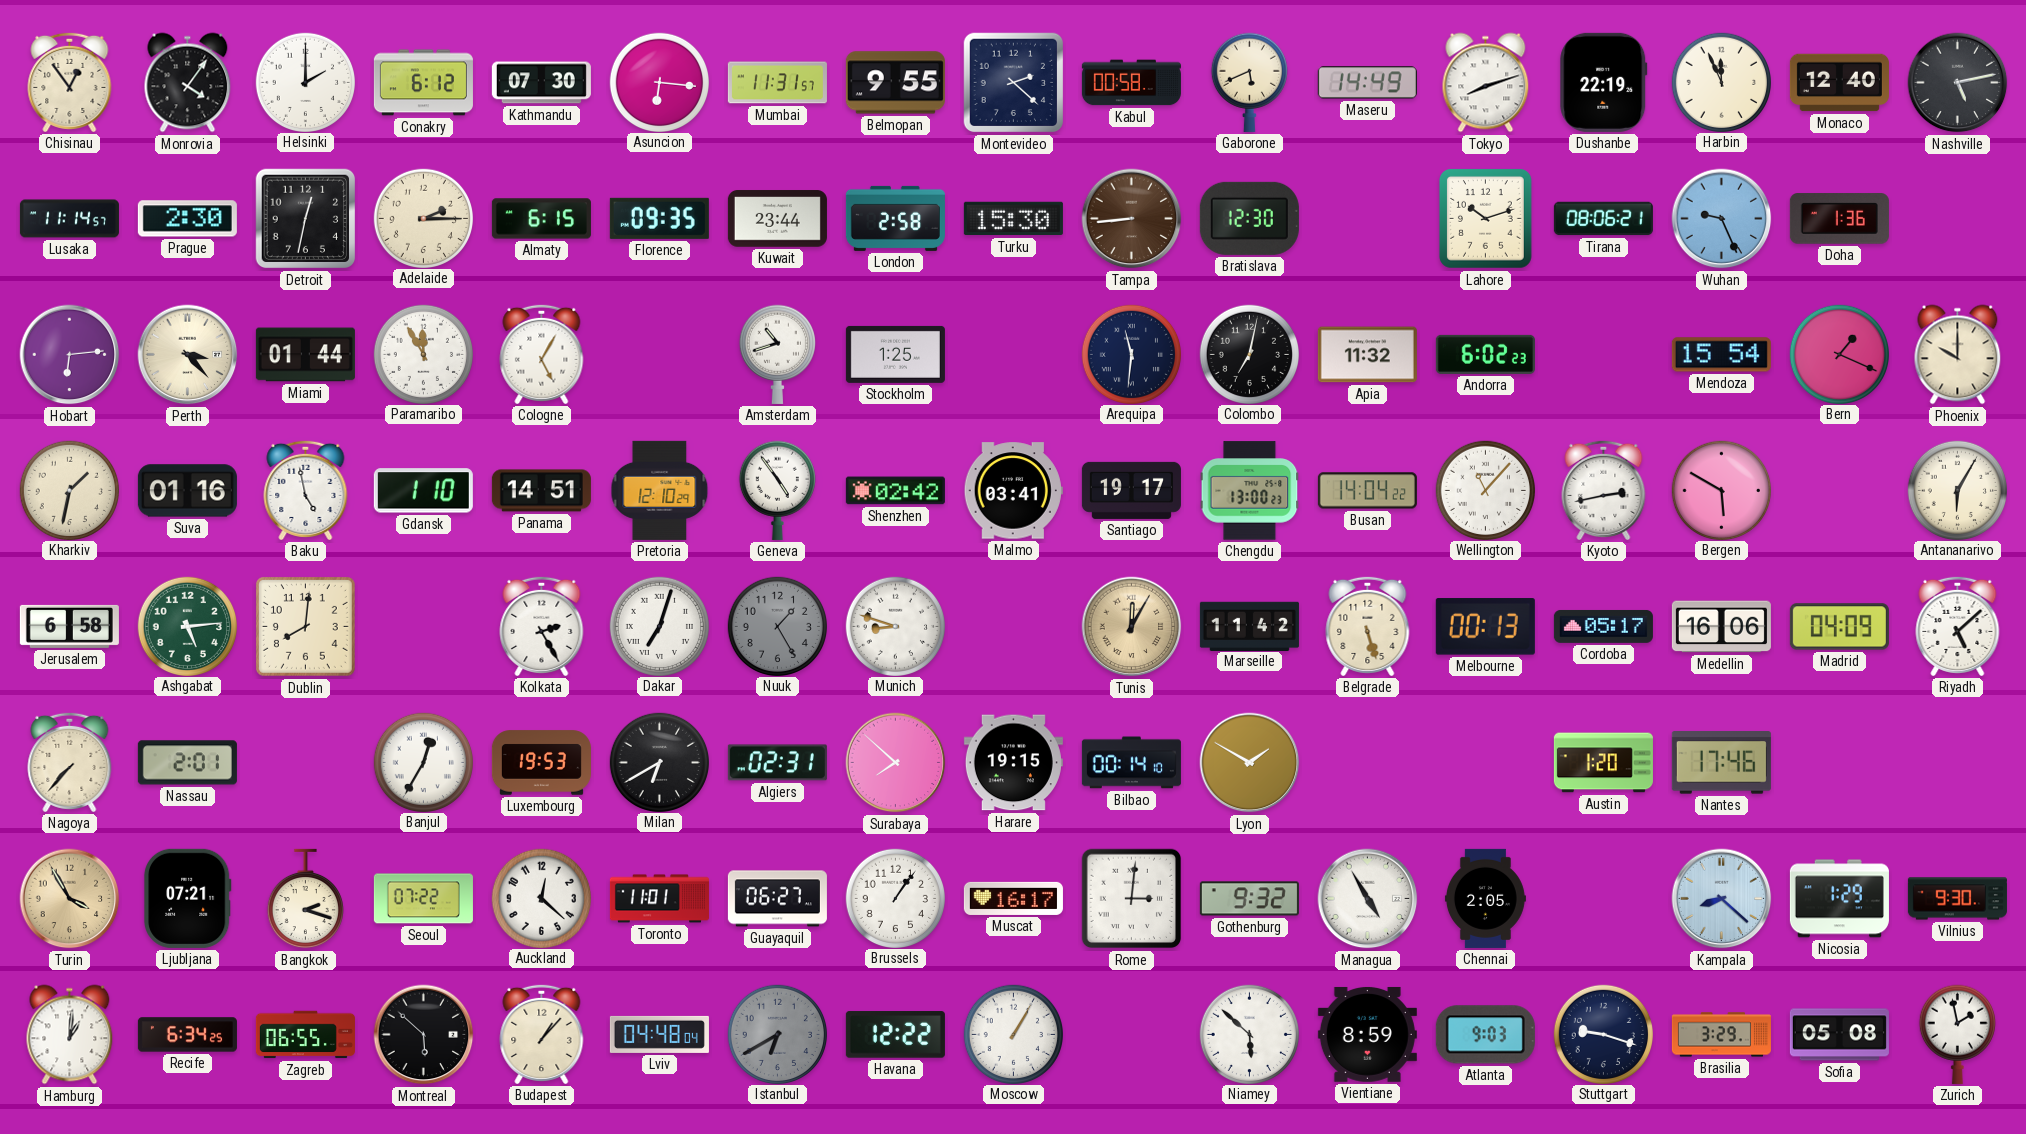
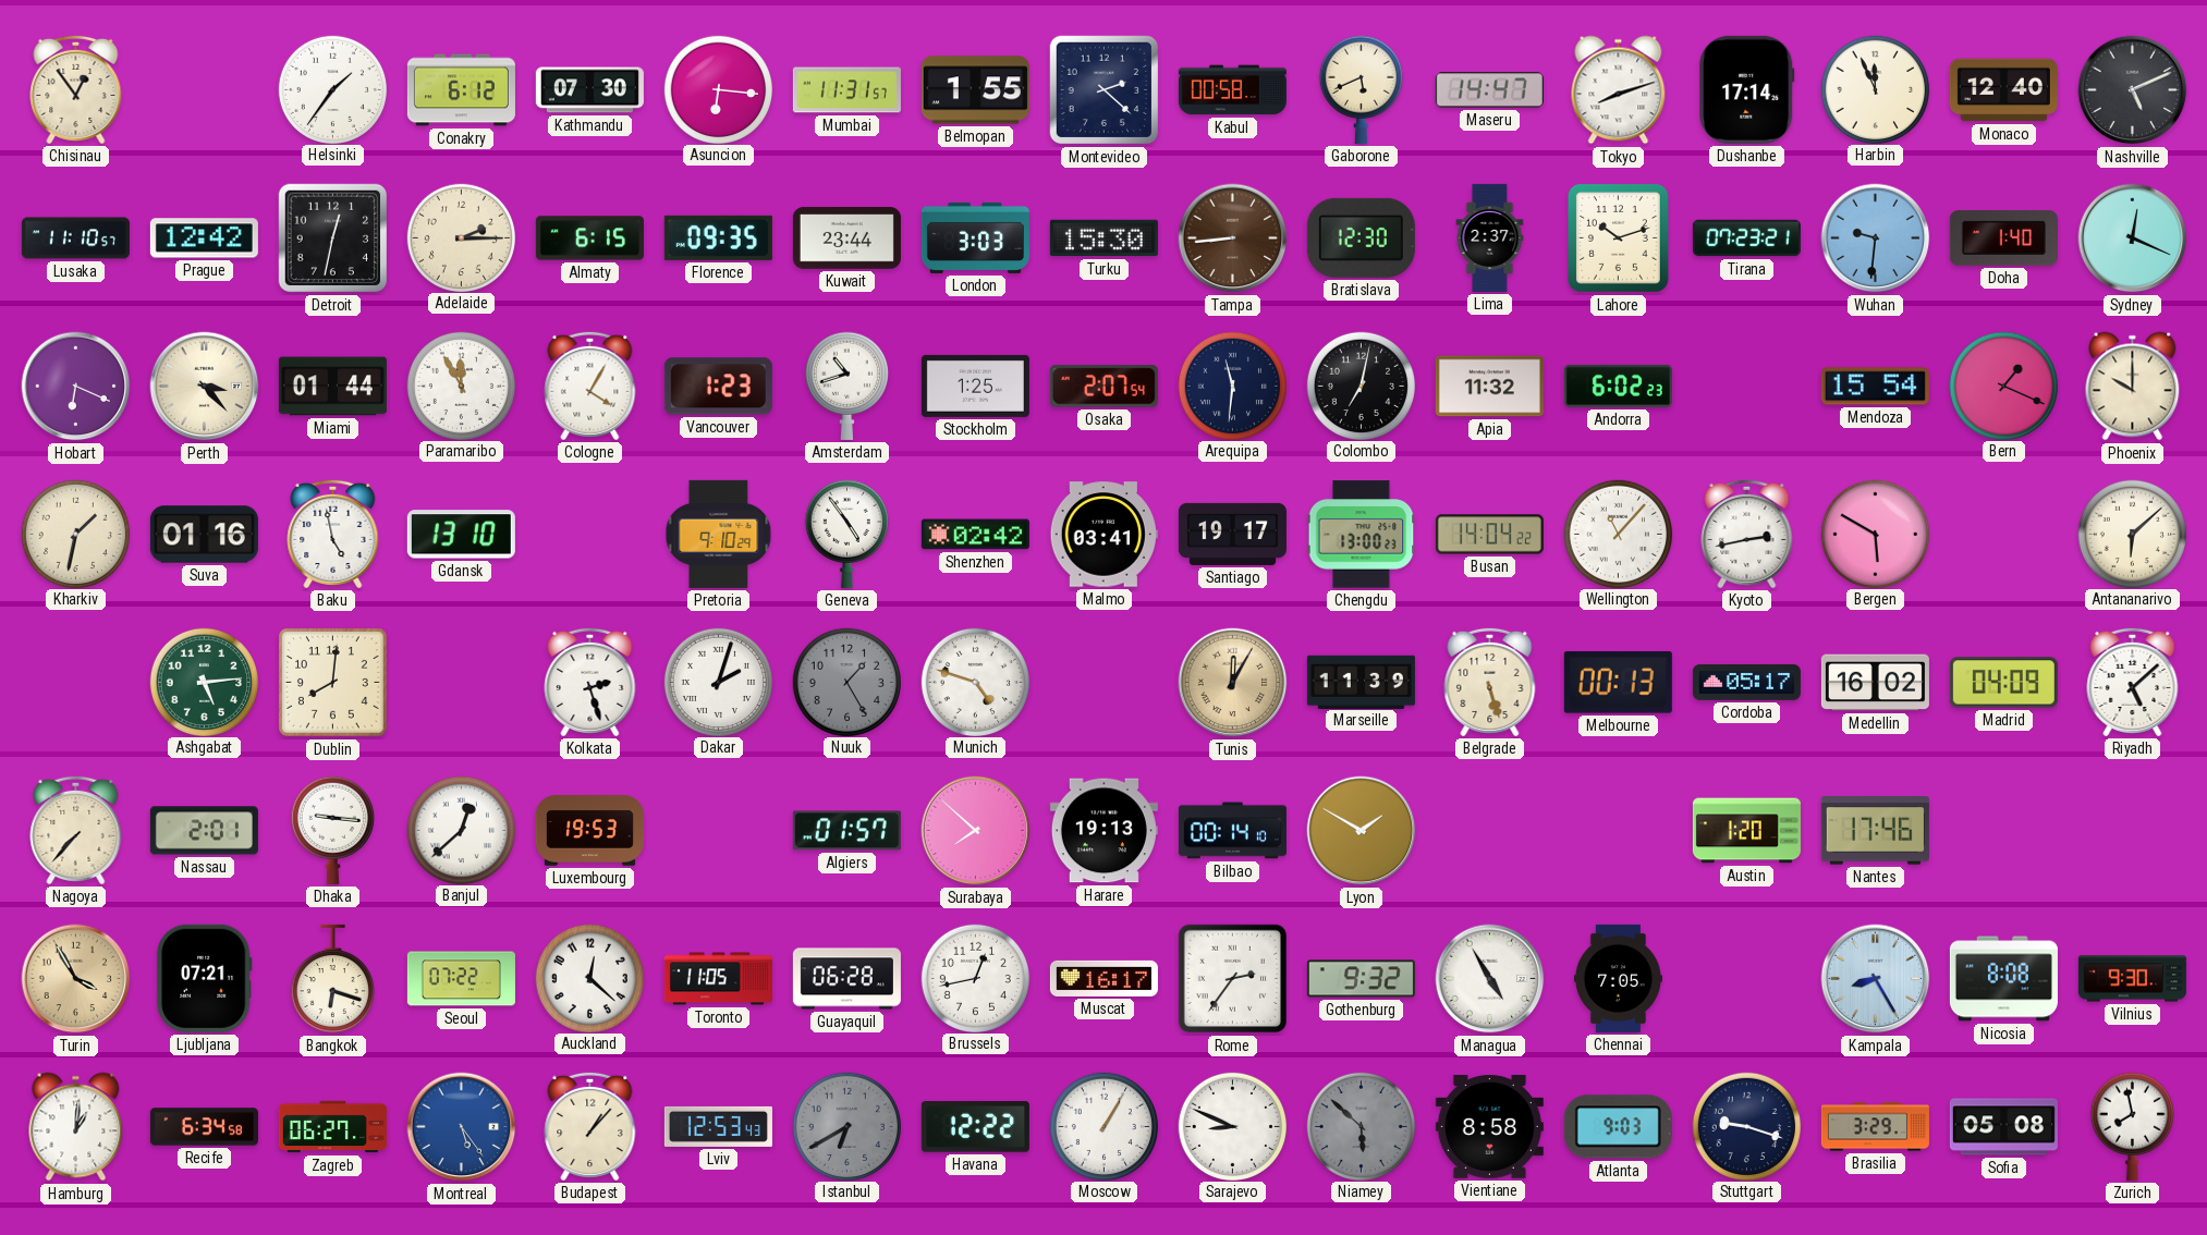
Monrovia: 4:06 -> none
Helsinki: 2:00 -> 1:36
Belmopan: 9:55 -> 1:55
Maseru: 14:49 -> 14:47
Dushanbe: 22:19 -> 17:14
Nashville: 5:13 -> 5:11
Lusaka: 11:14 -> 11:10
Prague: 2:30 -> 12:42
London: 2:58 -> 3:03
Lima: none -> 2:37
Tirana: 08:06 -> 07:23
Wuhan: 9:26 -> 9:31
Doha: 1:36 -> 1:40
Sydney: none -> 12:19
Hobart: 6:14 -> 6:19
Cologne: 5:05 -> 4:05
Vancouver: none -> 1:23
Osaka: none -> 2:07
Gdansk: 1:10 -> 13:10
Panama: 14:51 -> none
Pretoria: 12:10 -> 9:10
Antananarivo: 6:05 -> 6:08
Jerusalem: 6:58 -> none
Kolkata: 2:25 -> 2:27
Dakar: 7:03 -> 2:03
Munich: 8:48 -> 4:48
Marseille: 11:42 -> 11:39
Medellin: 16:06 -> 16:02
Dhaka: none -> 9:16
Banjul: 12:35 -> 12:38
Milan: 6:40 -> none
Algiers: 02:31 -> 01:57
Harare: 19:15 -> 19:13
Bangkok: 2:18 -> 6:18
Toronto: 11:01 -> 11:05
Guayaquil: 06:27 -> 06:28
Brussels: 1:06 -> 12:43
Rome: 3:01 -> 2:36
Chennai: 2:05 -> 7:05
Kampala: 8:22 -> 8:25
Nicosia: 1:29 -> 8:08
Recife: 6:34:25 -> 6:34:58
Zagreb: 06:55 -> 06:27
Montreal: 5:52 -> 5:24
Montreal dial: black -> blue
Lviv: 04:48 -> 12:53
Sarajevo: none -> 8:49
Niamey dial: white -> grey
Vientiane: 8:59 -> 8:58
Zurich: 1:58 -> 7:58
